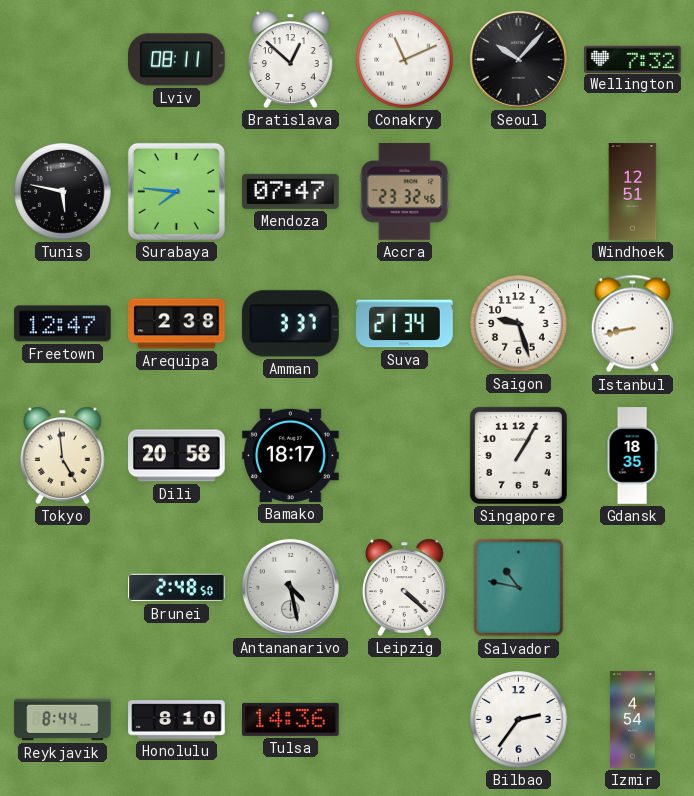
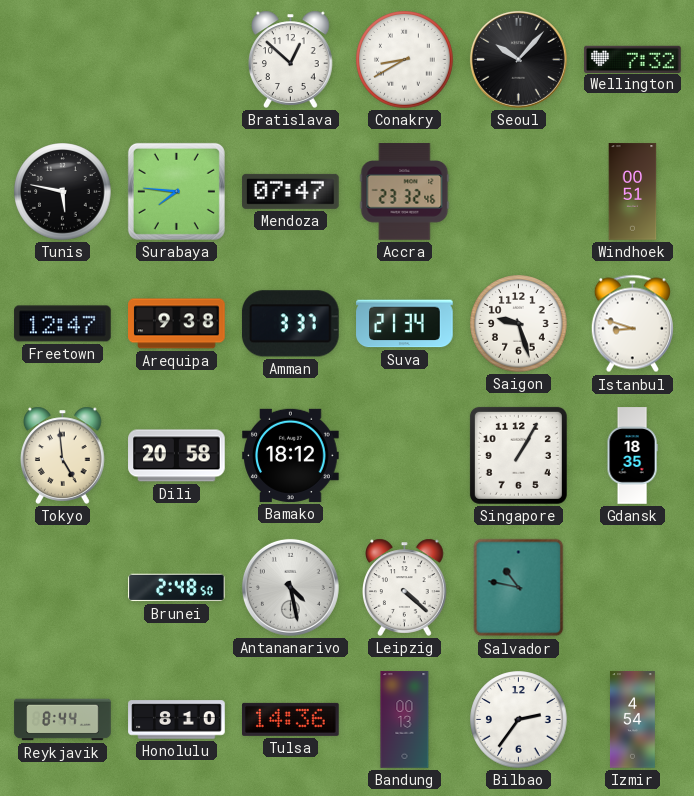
Lviv: 08:11 -> none
Conakry: 11:11 -> 8:40
Windhoek: 12:51 -> 00:51
Arequipa: 2:38 -> 9:38
Istanbul: 8:43 -> 8:48
Bamako: 18:17 -> 18:12
Bandung: none -> 00:13
